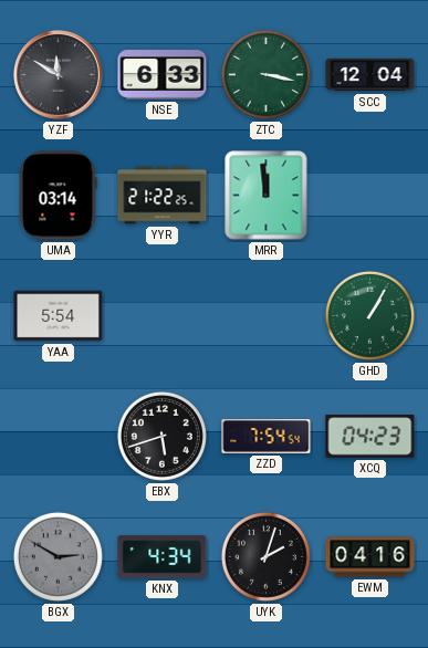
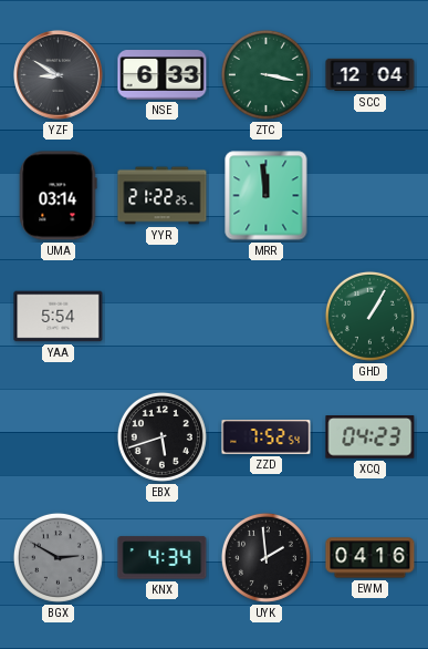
YZF: 11:50 -> 8:50
ZZD: 7:54 -> 7:52
UYK: 2:03 -> 1:59
